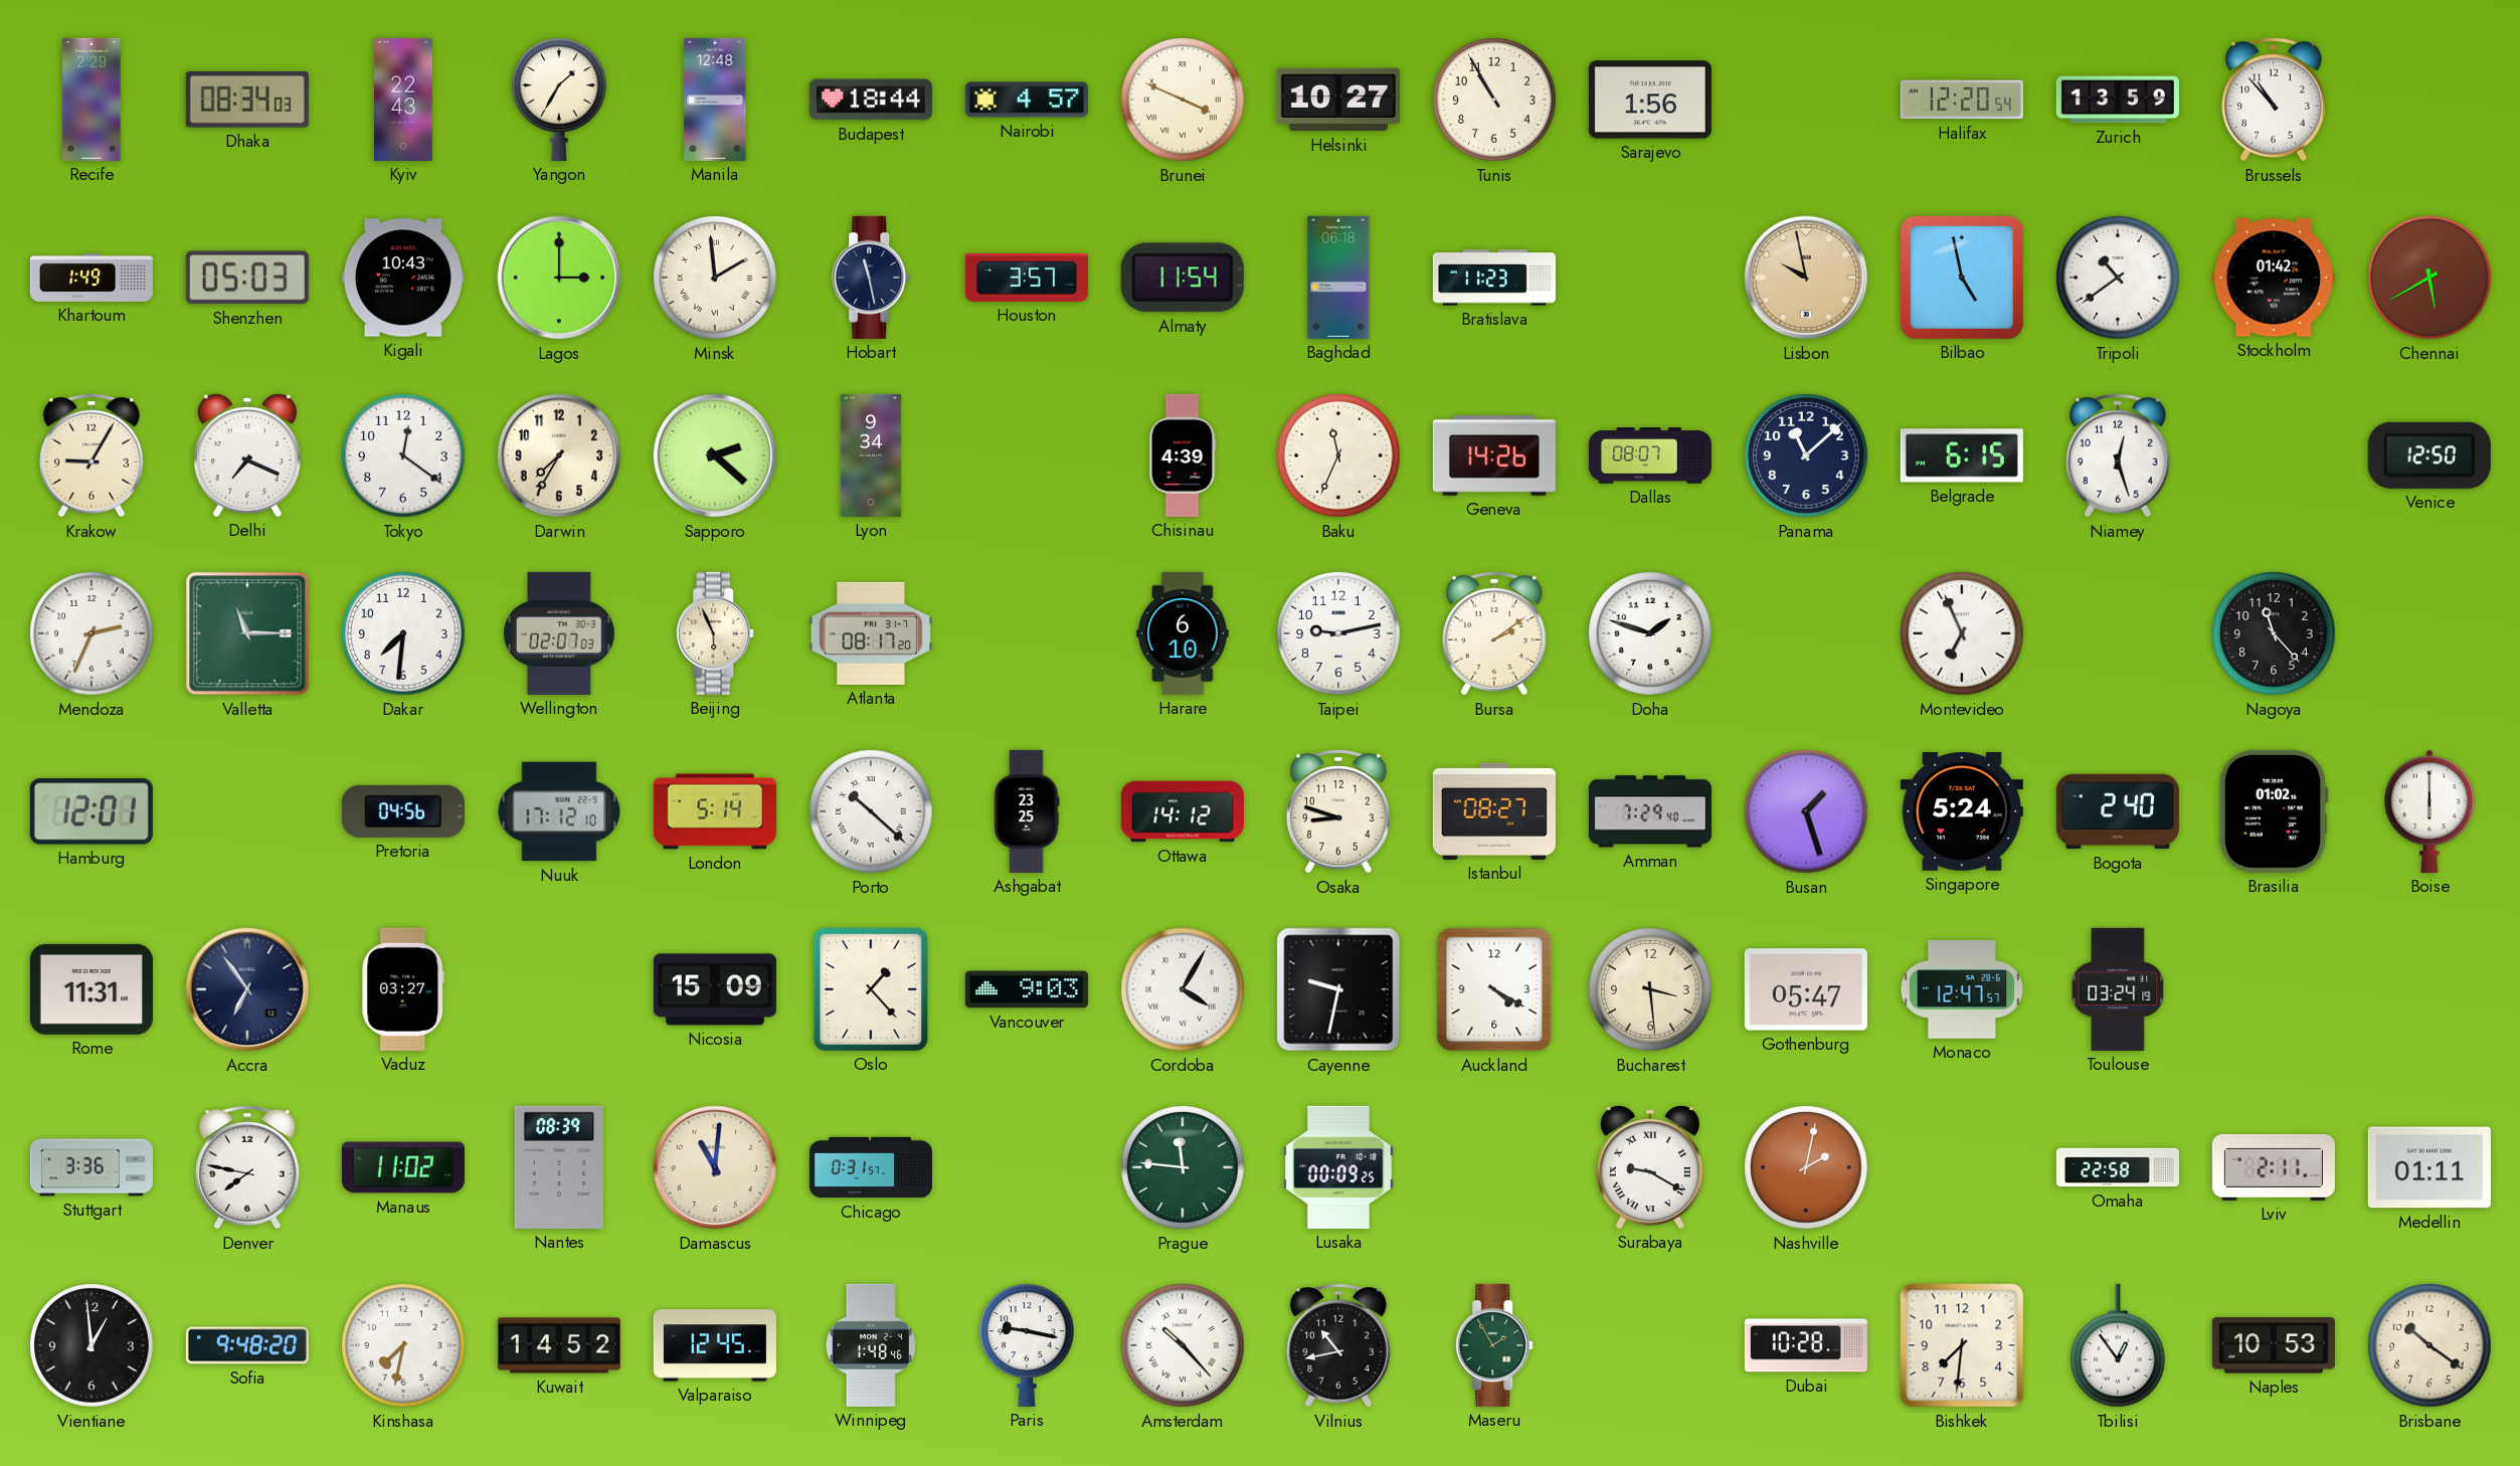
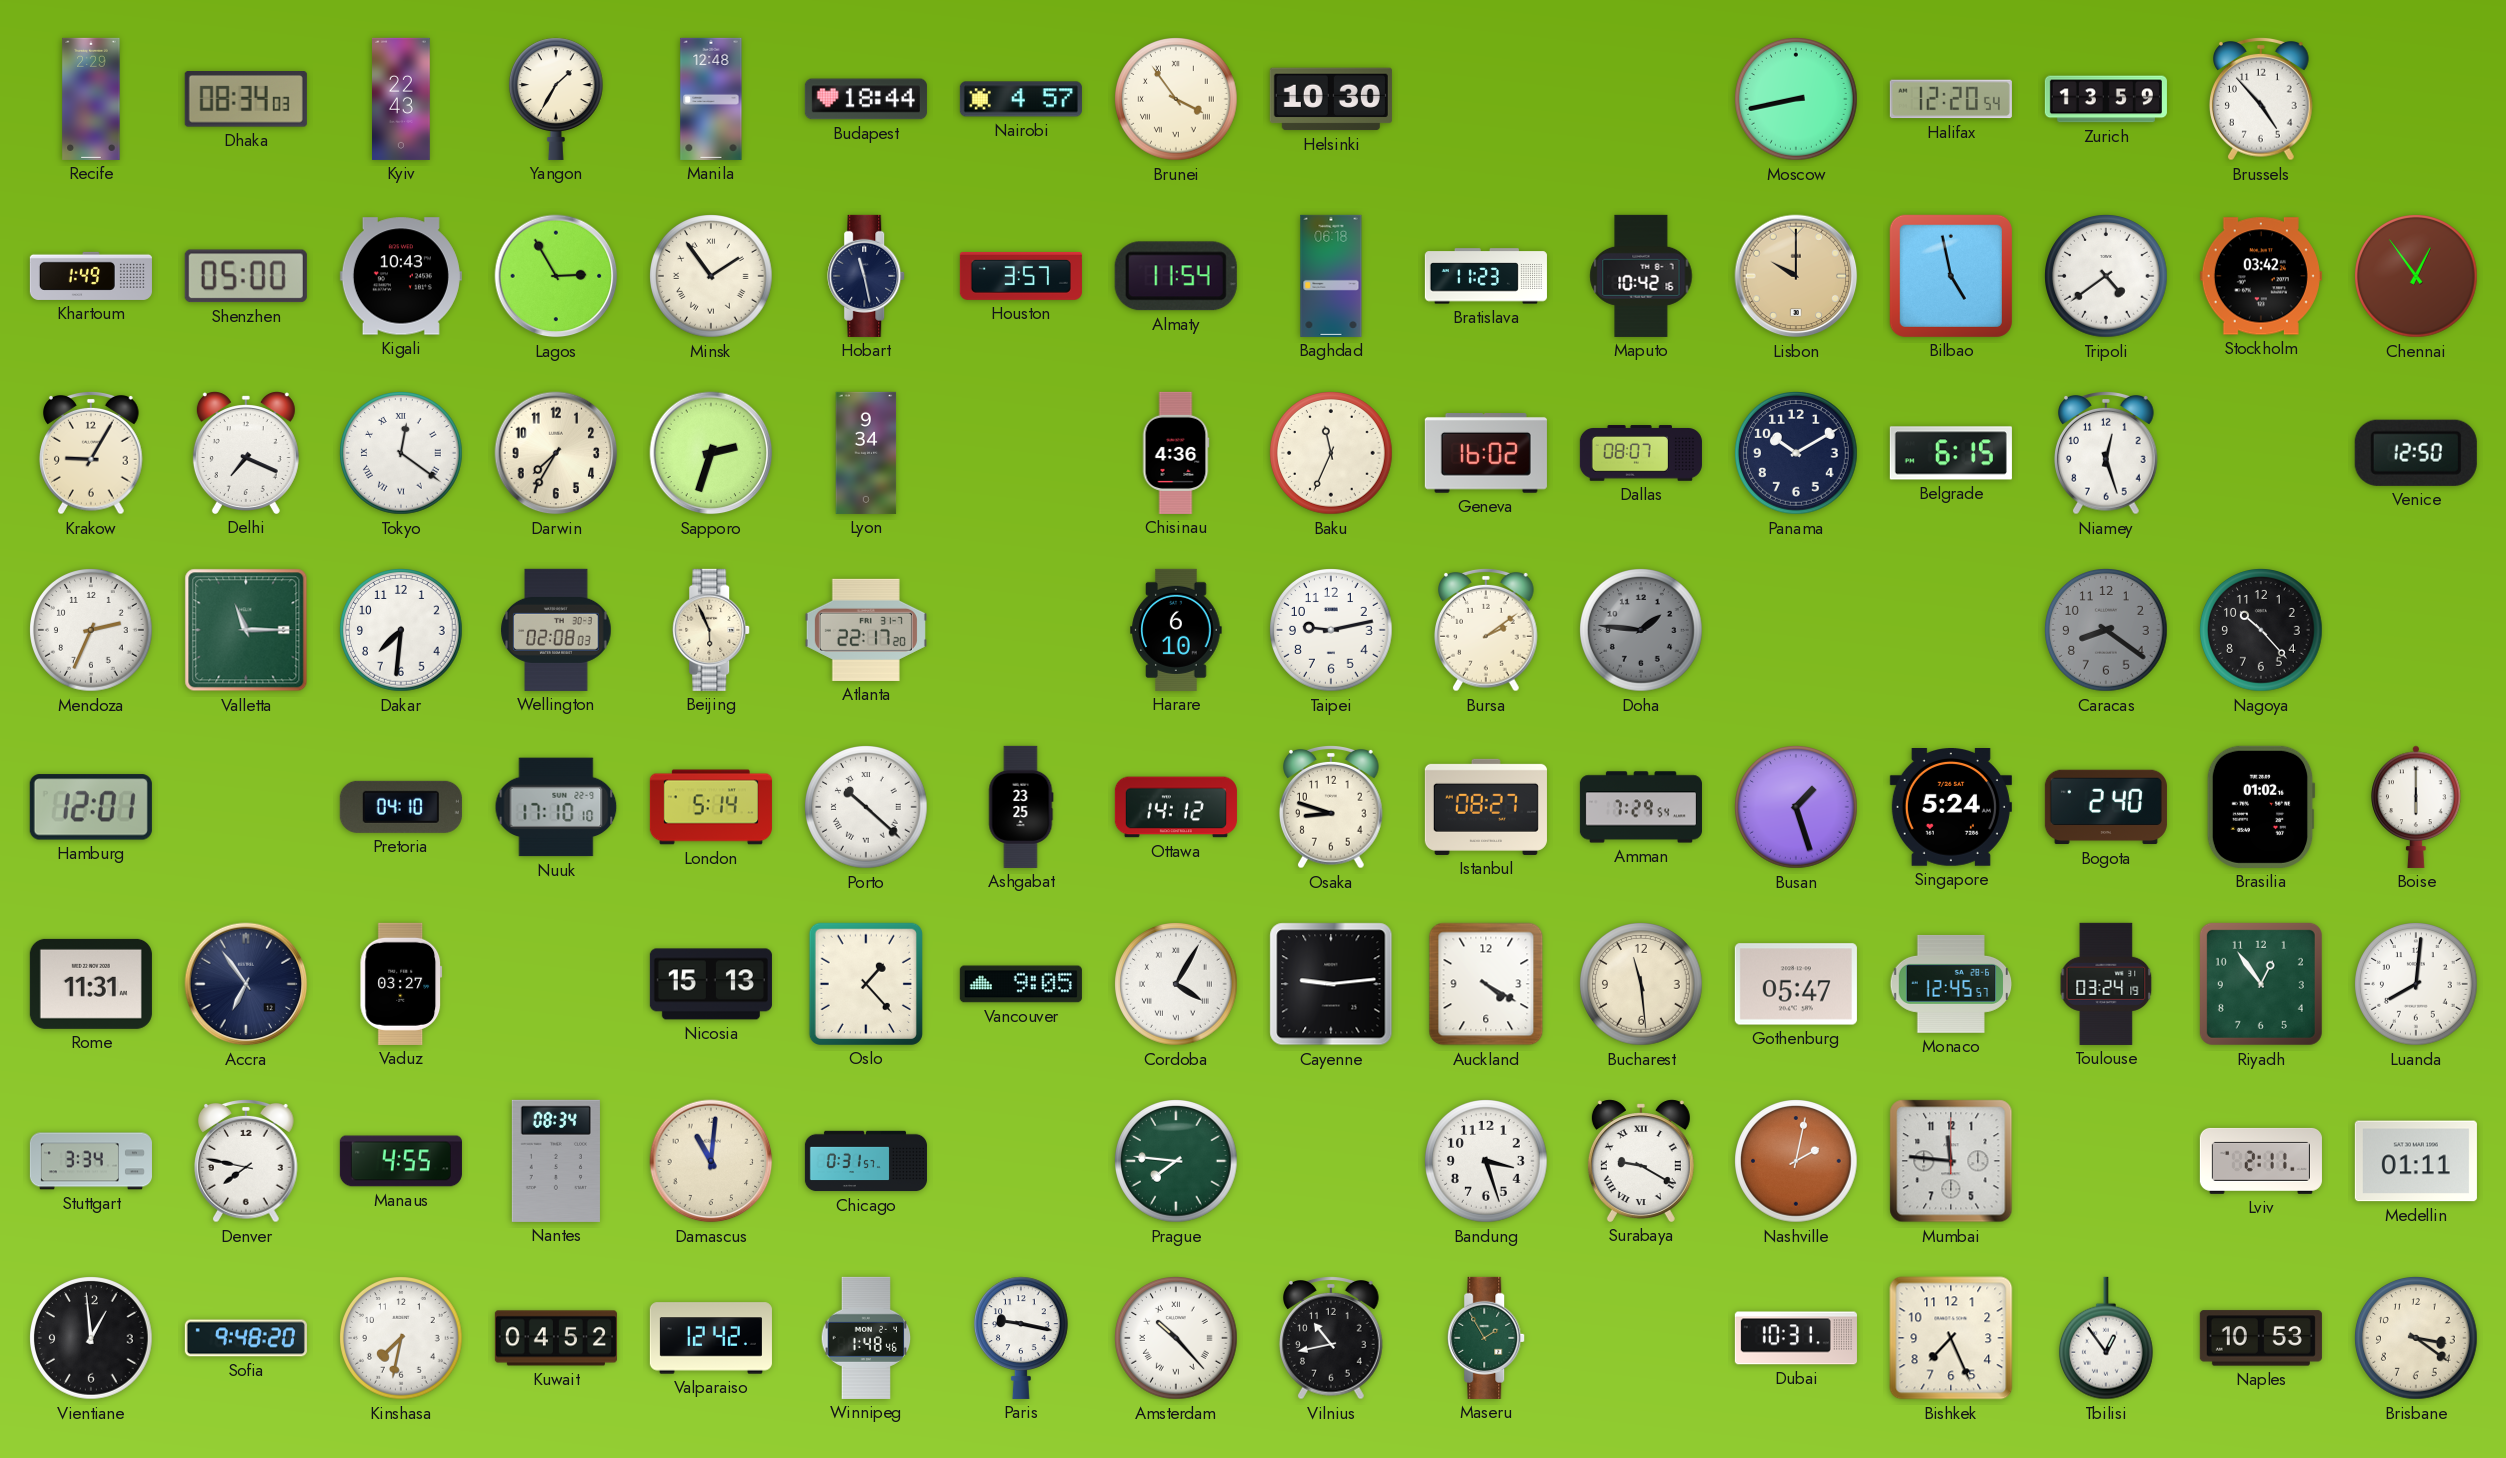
Brunei: 3:49 -> 3:54
Helsinki: 10:27 -> 10:30
Tunis: 10:55 -> none
Sarajevo: 1:56 -> none
Moscow: none -> 8:43
Brussels: 10:53 -> 4:53
Shenzhen: 05:03 -> 05:00
Lagos: 3:00 -> 2:55
Minsk: 1:59 -> 1:54
Maputo: none -> 10:42
Lisbon: 9:58 -> 10:00
Tripoli: 10:39 -> 4:39
Stockholm: 01:42 -> 03:42
Chennai: 5:40 -> 12:54
Tokyo numerals: Arabic -> Roman
Sapporo: 2:22 -> 2:33
Chisinau: 4:39 -> 4:36
Geneva: 14:26 -> 16:02
Panama: 11:08 -> 10:10
Wellington: 02:07 -> 02:08
Atlanta: 08:17 -> 22:17
Doha: 1:48 -> 1:46
Doha dial: white -> grey
Montevideo: 6:56 -> none
Caracas: none -> 8:21
Nagoya: 11:23 -> 10:23
Pretoria: 04:56 -> 04:10
Nuuk: 17:12 -> 17:10
Amman: 7:29:40 -> 7:29:54
Nicosia: 15:09 -> 15:13
Vancouver: 9:03 -> 9:05
Cayenne: 9:32 -> 9:14
Bucharest: 3:29 -> 11:29
Monaco: 12:47 -> 12:45
Riyadh: none -> 12:54
Luanda: none -> 8:01
Stuttgart: 3:36 -> 3:34
Manaus: 11:02 -> 4:55
Nantes: 08:39 -> 08:34
Prague: 11:46 -> 7:46
Lusaka: 00:09 -> none
Bandung: none -> 3:27
Mumbai: none -> 11:46
Omaha: 22:58 -> none
Kuwait: 14:52 -> 04:52
Valparaiso: 12:45 -> 12:42
Dubai: 10:28 -> 10:31
Bishkek: 7:31 -> 7:26
Brisbane: 10:21 -> 3:21
